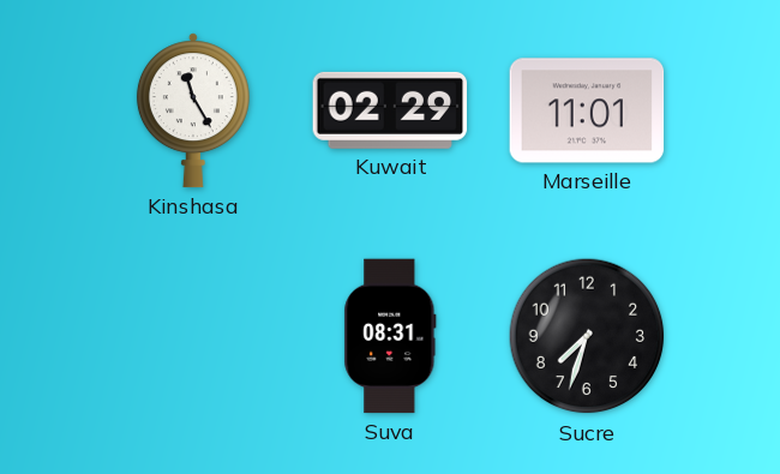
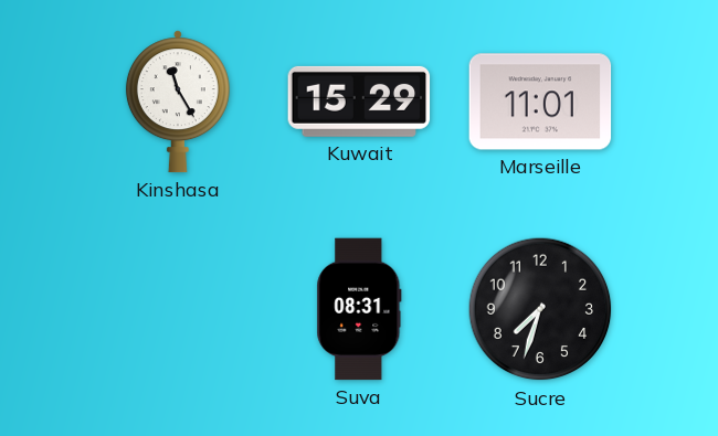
Kuwait: 02:29 -> 15:29
